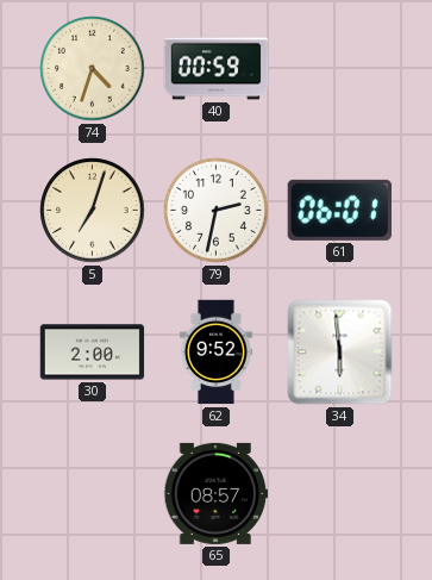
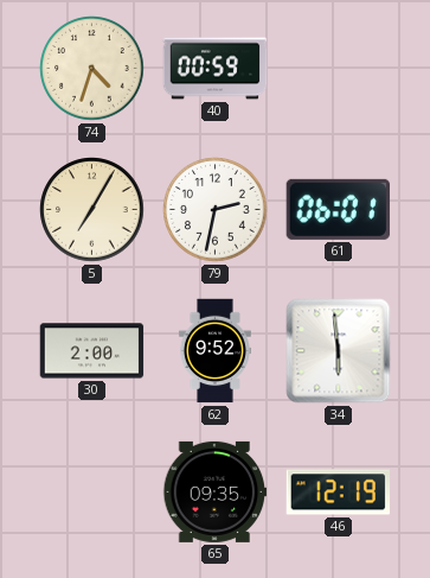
5: 7:03 -> 7:05
65: 08:57 -> 09:35
46: none -> 12:19
